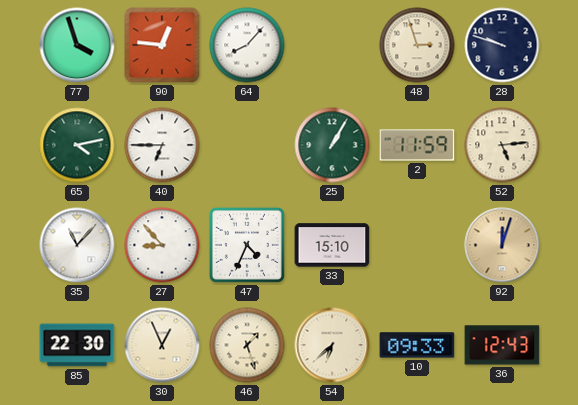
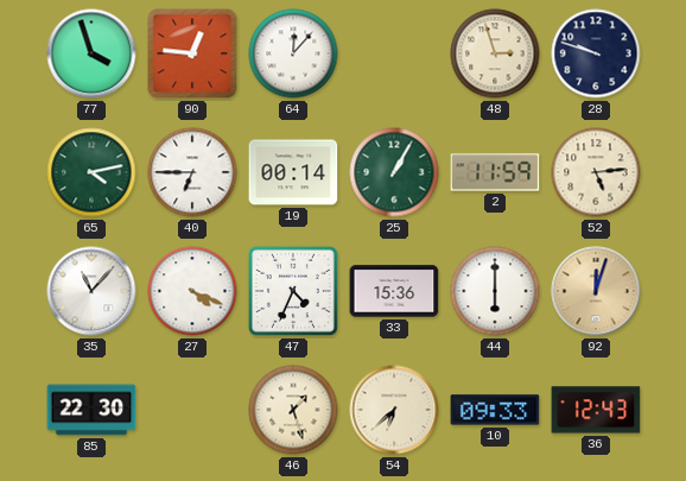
64: 8:07 -> 12:07
19: none -> 00:14
27: 8:53 -> 4:19
33: 15:10 -> 15:36
44: none -> 6:00
30: 12:56 -> none
